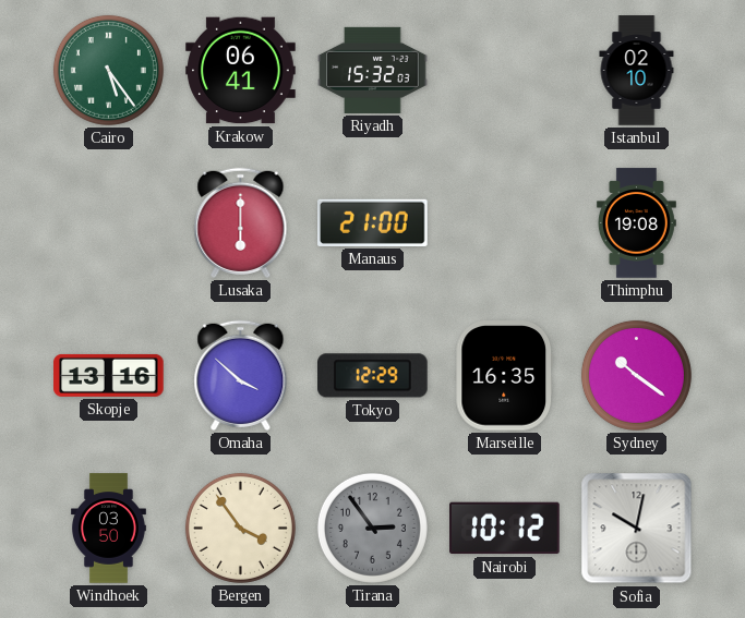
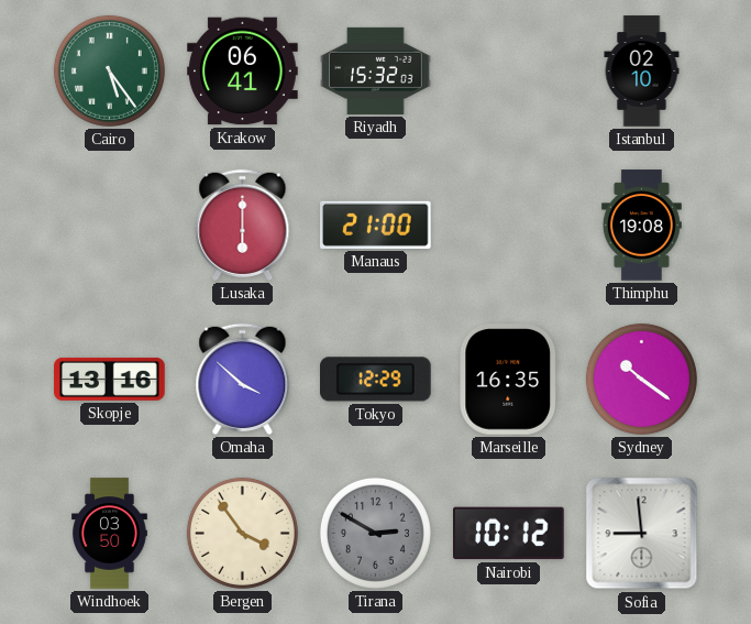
Tirana: 2:54 -> 2:50
Sofia: 10:02 -> 8:59
